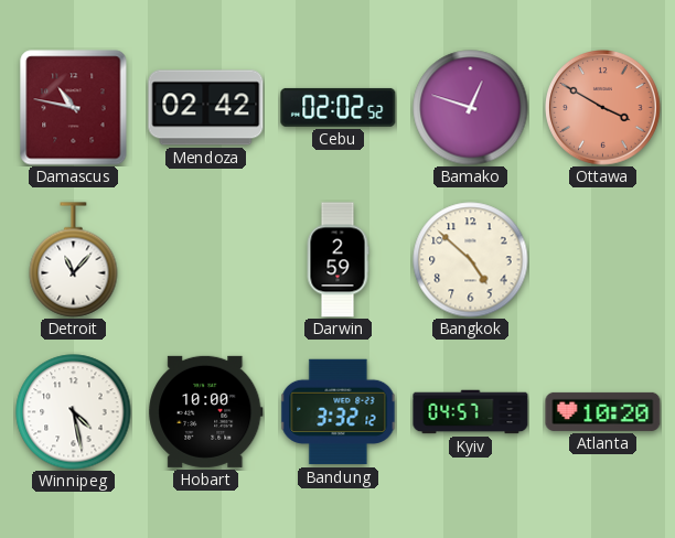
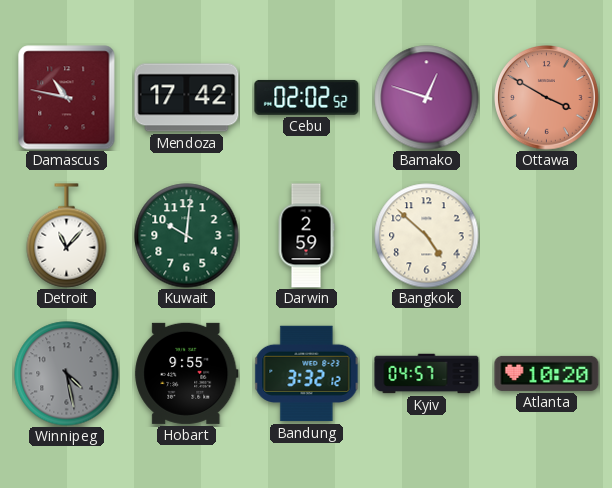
Mendoza: 02:42 -> 17:42
Kuwait: none -> 10:01
Winnipeg dial: white -> grey
Hobart: 10:00 -> 9:55
